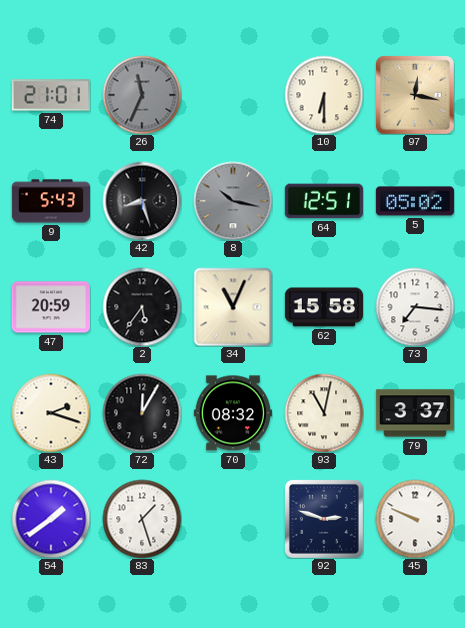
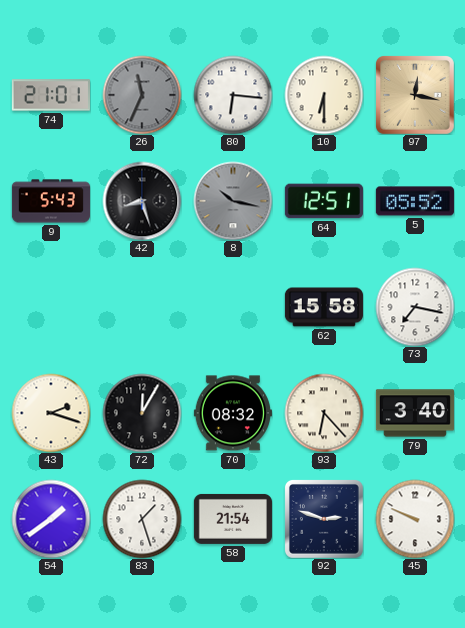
80: none -> 6:16
5: 05:02 -> 05:52
47: 20:59 -> none
2: 5:36 -> none
34: 11:04 -> none
73: 7:16 -> 7:17
93: 11:02 -> 6:23
79: 3:37 -> 3:40
58: none -> 21:54
